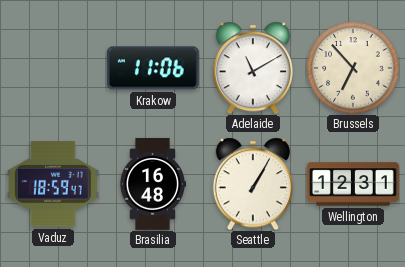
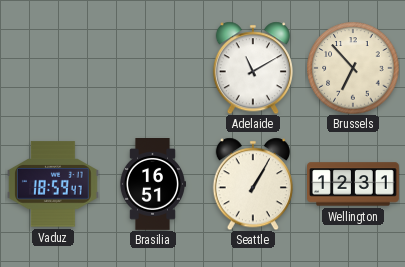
Krakow: 11:06 -> none
Brasilia: 16:48 -> 16:51
